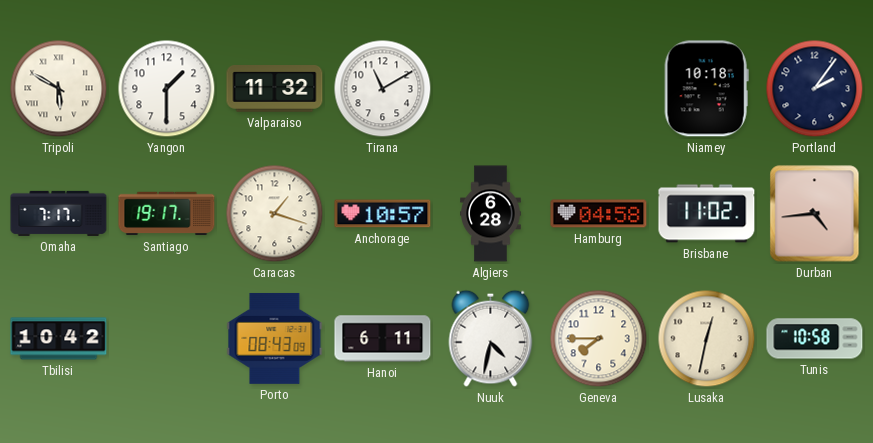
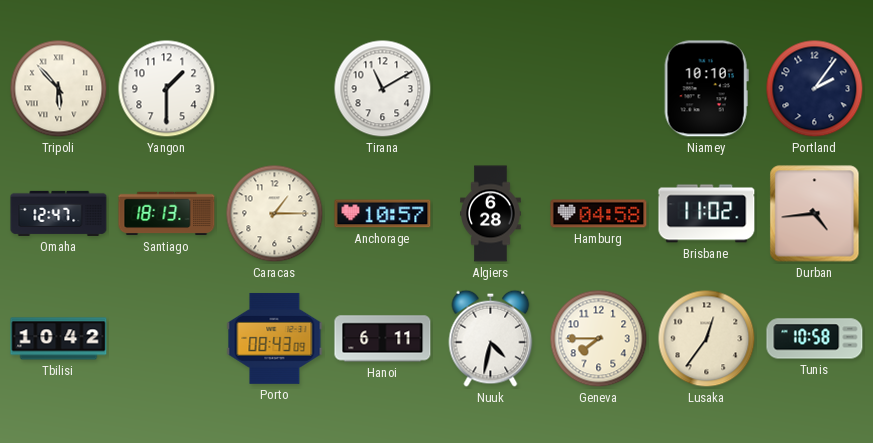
Tripoli: 5:50 -> 5:53
Valparaiso: 11:32 -> none
Niamey: 10:18 -> 10:10
Omaha: 7:17 -> 12:47
Santiago: 19:17 -> 18:13
Caracas: 1:18 -> 1:15
Lusaka: 12:32 -> 12:36
